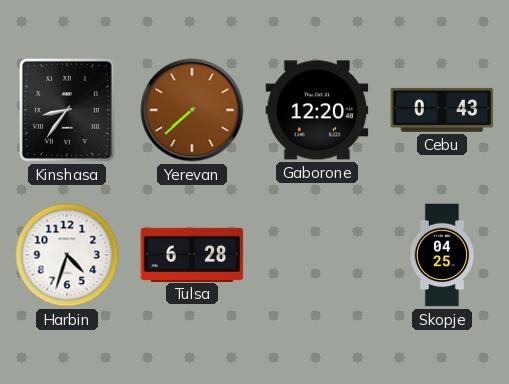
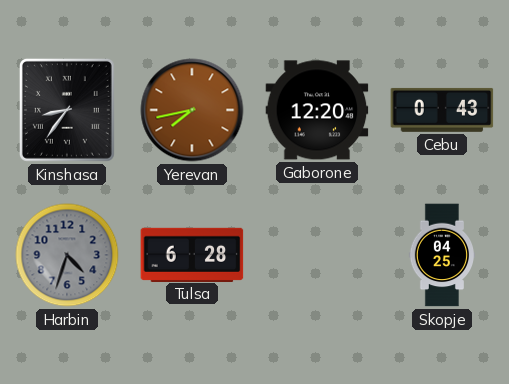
Yerevan: 7:38 -> 7:43
Harbin dial: white -> grey
